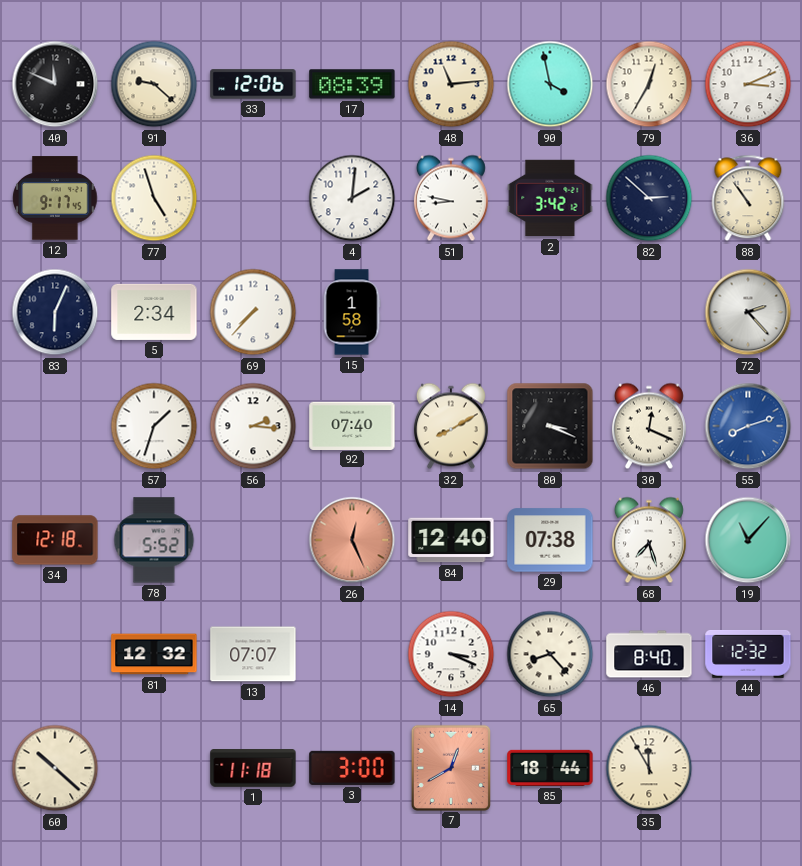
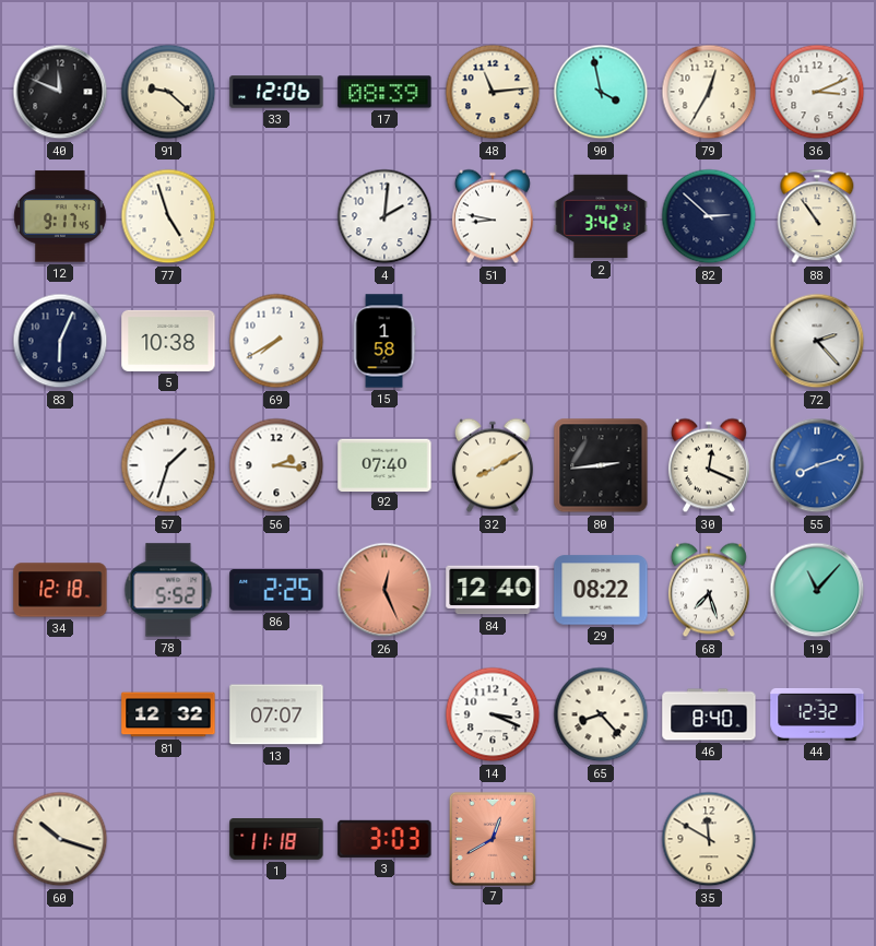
5: 2:34 -> 10:38
69: 7:37 -> 7:40
80: 3:19 -> 2:44
86: none -> 2:25
29: 07:38 -> 08:22
60: 10:22 -> 10:18
3: 3:00 -> 3:03
85: 18:44 -> none
35: 11:55 -> 11:50
